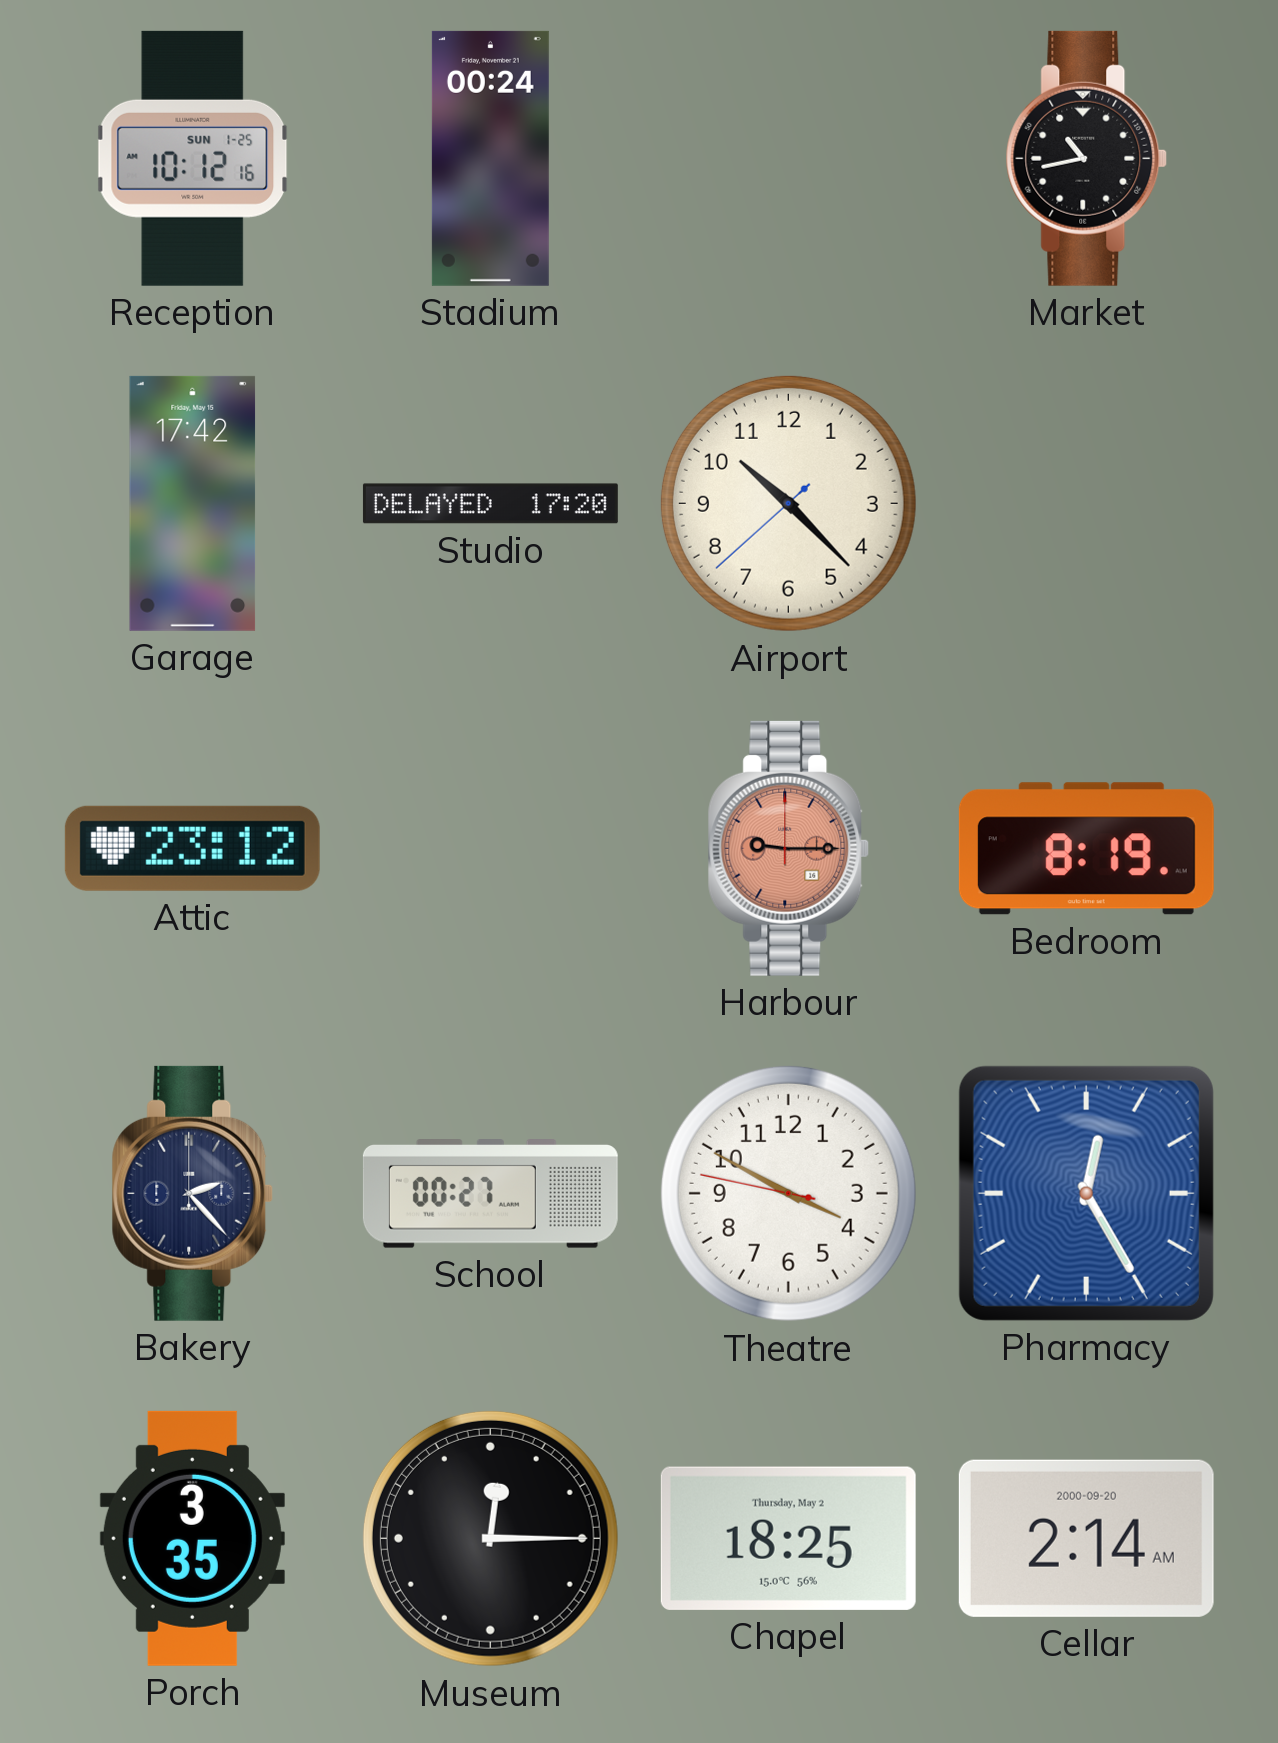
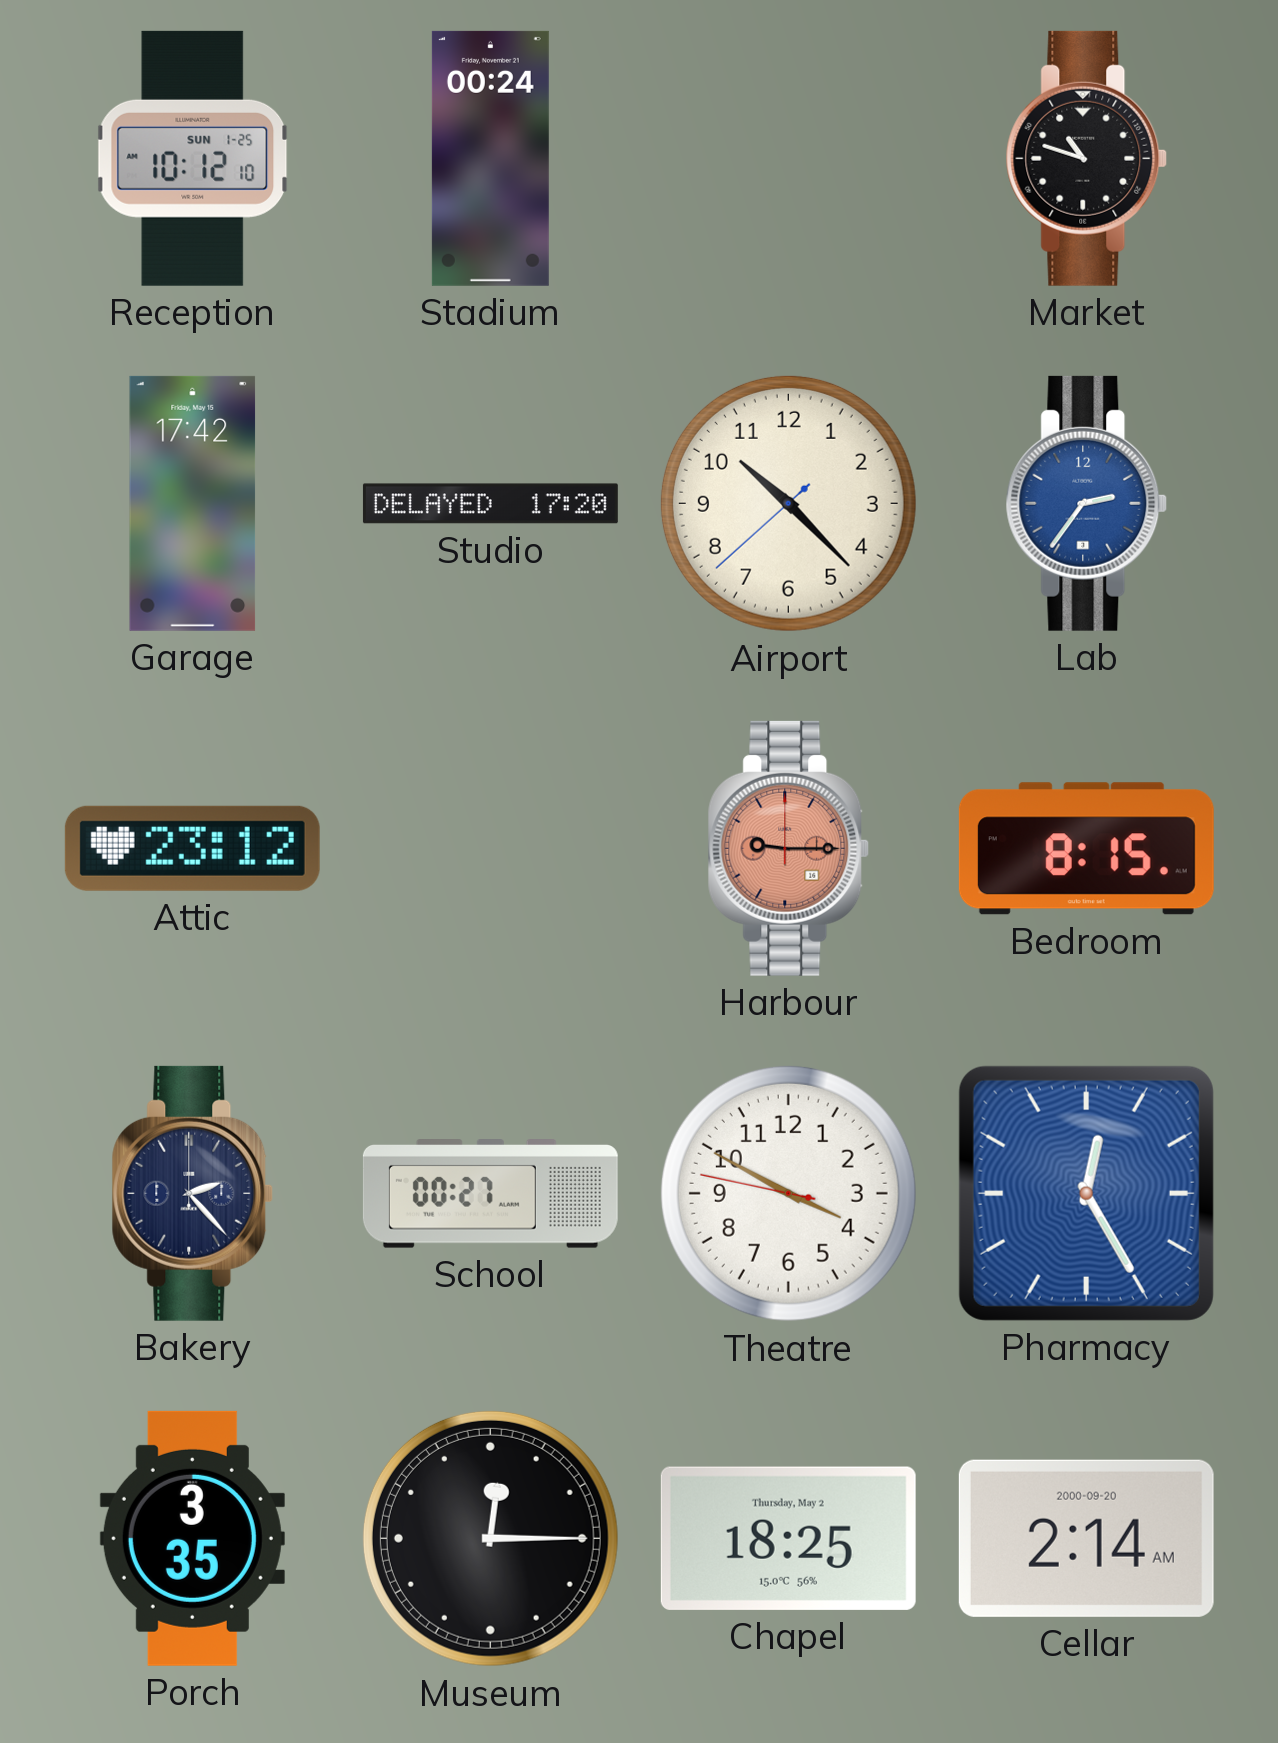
Reception: 10:12:16 -> 10:12:10
Market: 10:43 -> 10:48
Lab: none -> 2:36
Bedroom: 8:19 -> 8:15
